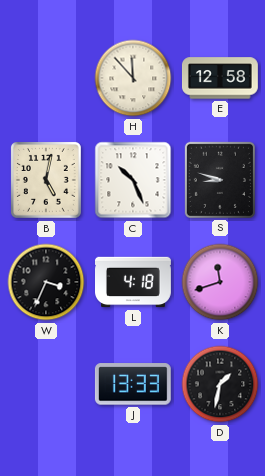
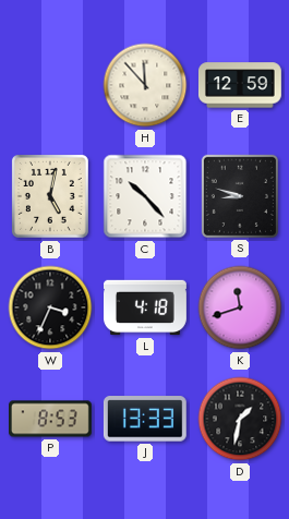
E: 12:58 -> 12:59
C: 10:26 -> 10:23
P: none -> 8:53
